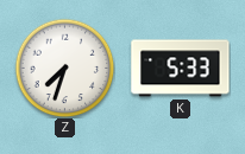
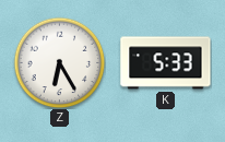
Z: 7:33 -> 6:25
